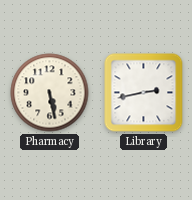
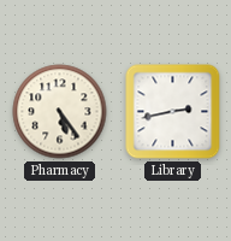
Pharmacy: 5:28 -> 5:24
